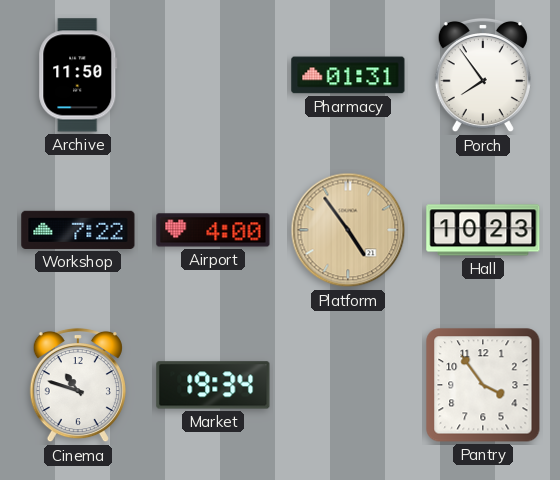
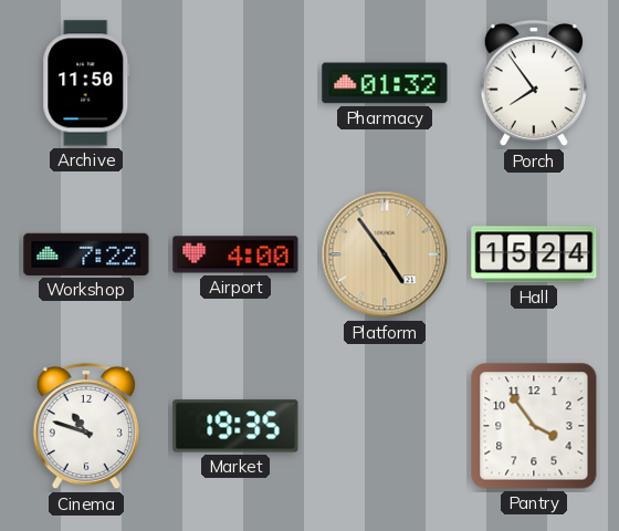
Pharmacy: 01:31 -> 01:32
Hall: 10:23 -> 15:24
Market: 19:34 -> 19:35
